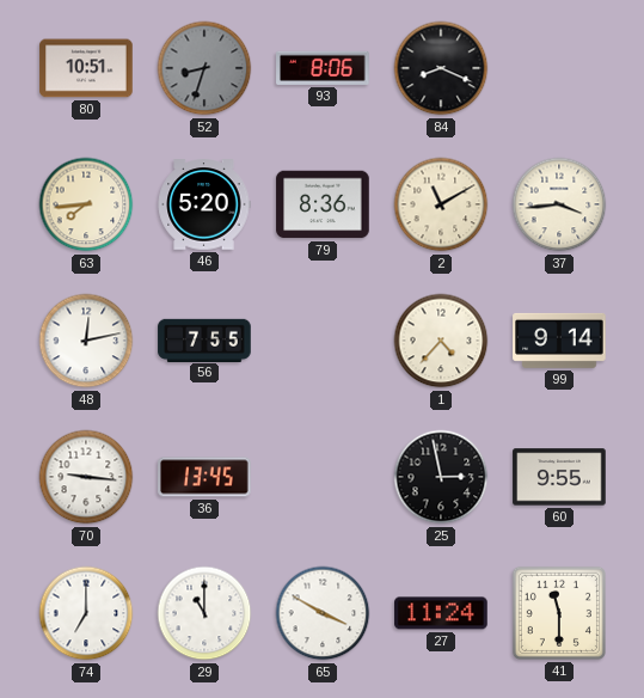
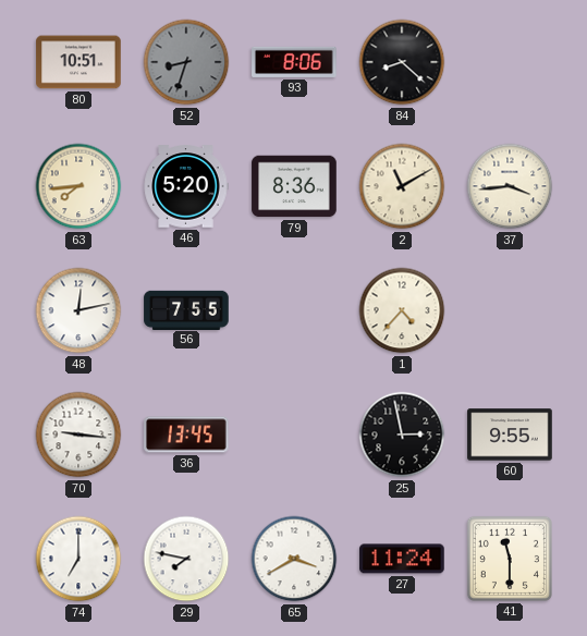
84: 8:19 -> 8:22
99: 9:14 -> none
29: 11:00 -> 7:47
65: 3:50 -> 3:40
